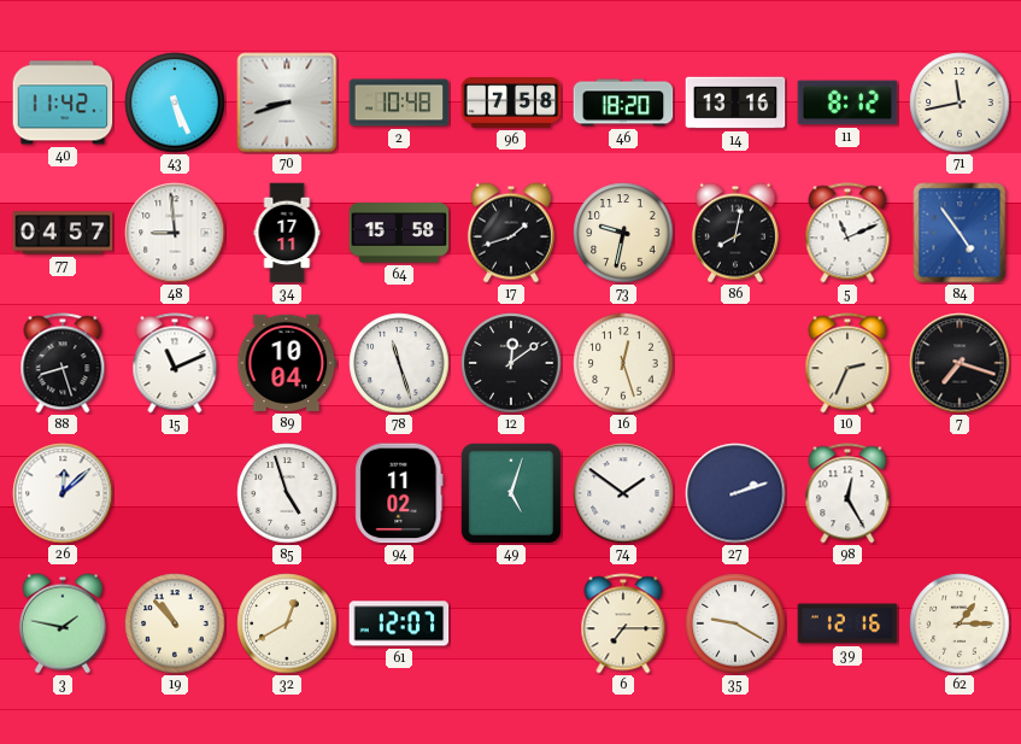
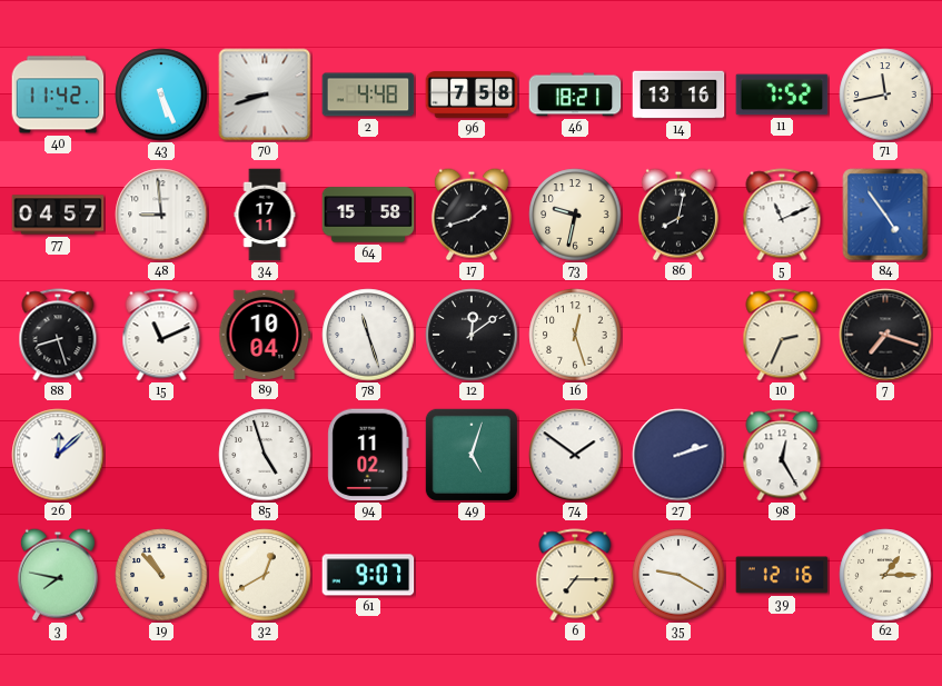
2: 10:48 -> 4:48
46: 18:20 -> 18:21
11: 8:12 -> 7:52
3: 1:47 -> 7:47
61: 12:07 -> 9:07
